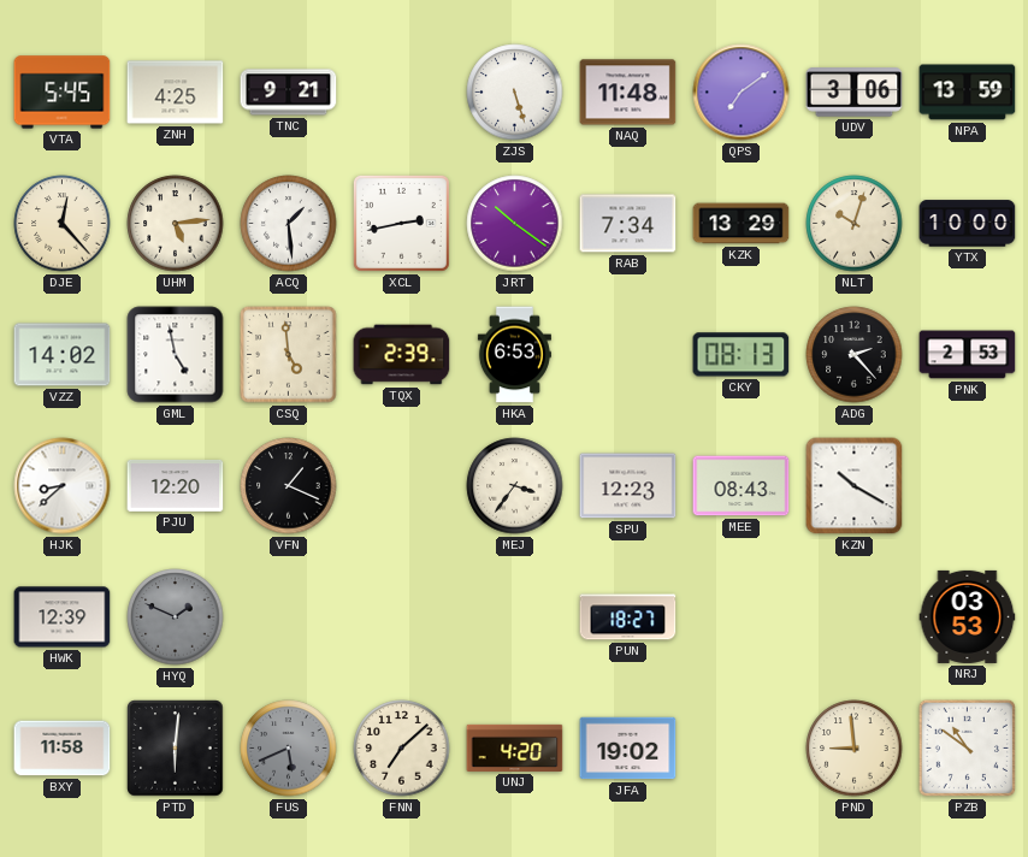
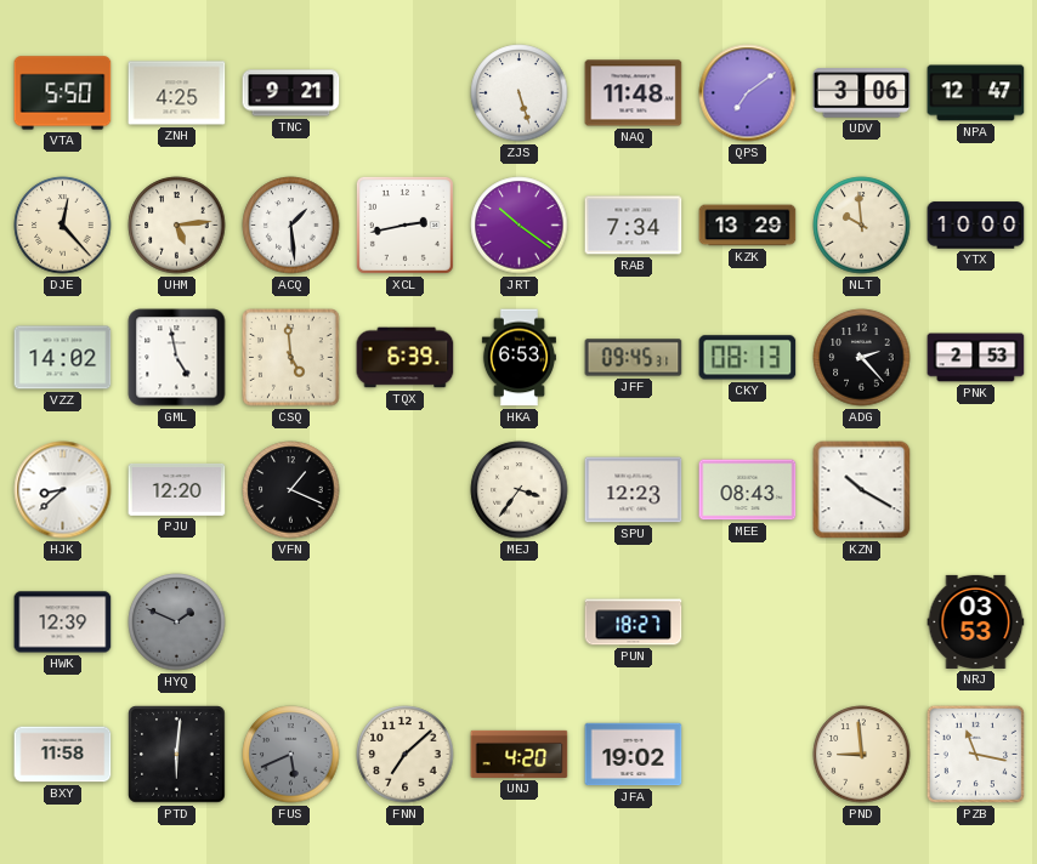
VTA: 5:45 -> 5:50
NPA: 13:59 -> 12:47
NLT: 10:03 -> 9:59
TQX: 2:39 -> 6:39
JFF: none -> 09:45
PZB: 10:51 -> 11:17
